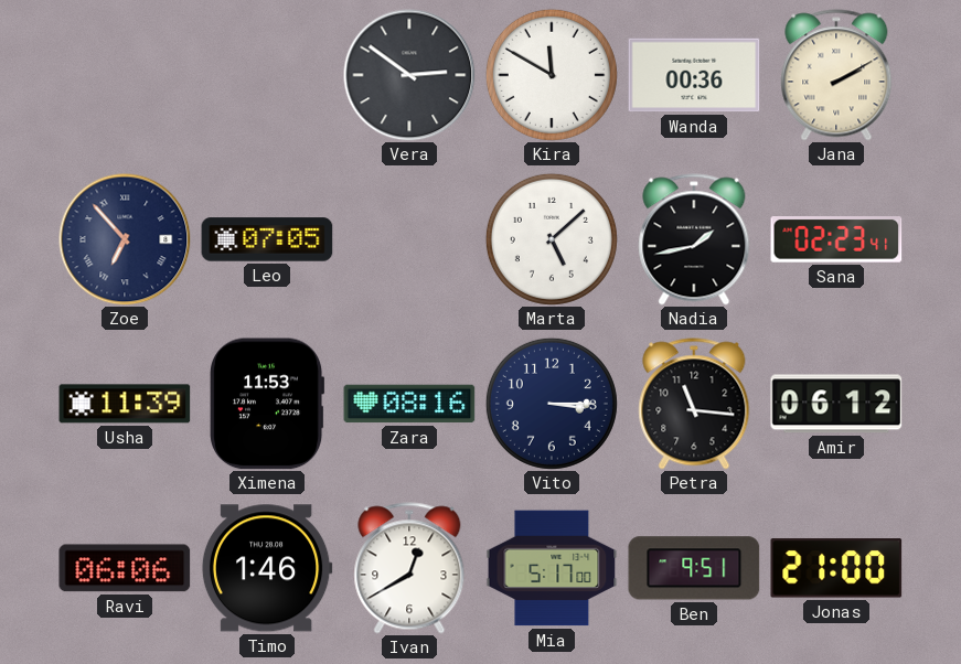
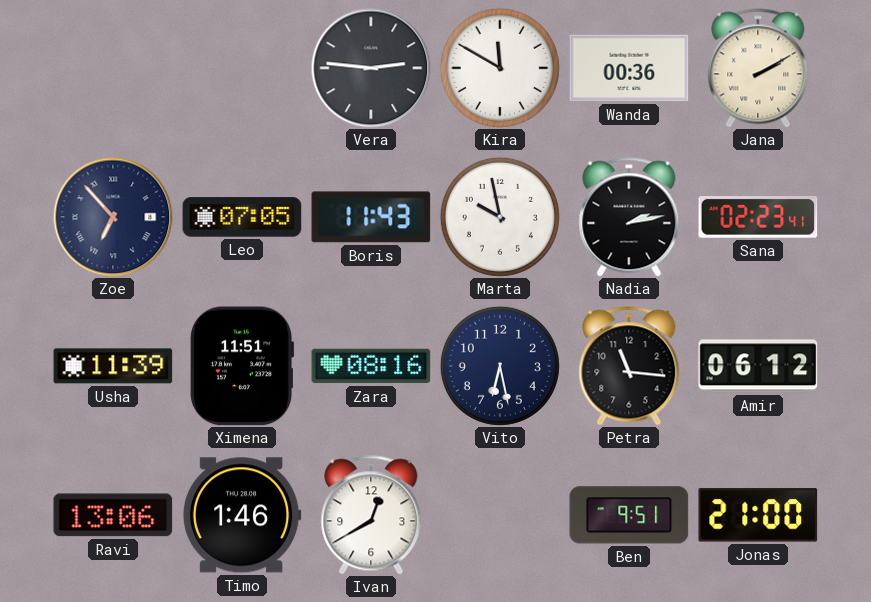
Vera: 2:51 -> 2:46
Boris: none -> 11:43
Marta: 5:08 -> 9:58
Nadia: 1:43 -> 2:13
Ximena: 11:53 -> 11:51
Vito: 3:15 -> 6:28
Ravi: 06:06 -> 13:06
Mia: 5:17 -> none
